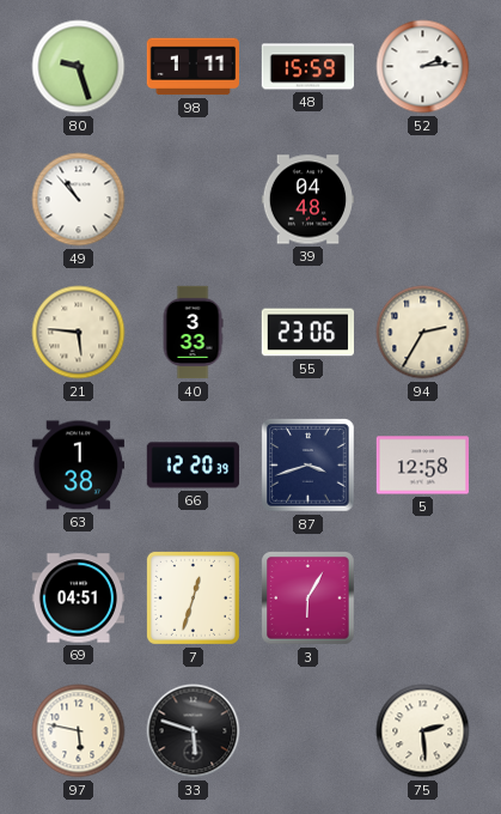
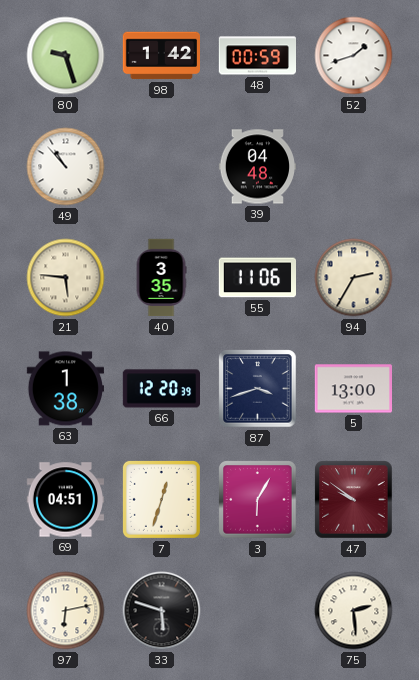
98: 1:11 -> 1:42
48: 15:59 -> 00:59
52: 2:14 -> 1:42
40: 3:33 -> 3:35
55: 23:06 -> 11:06
5: 12:58 -> 13:00
47: none -> 9:51
97: 5:47 -> 6:13
